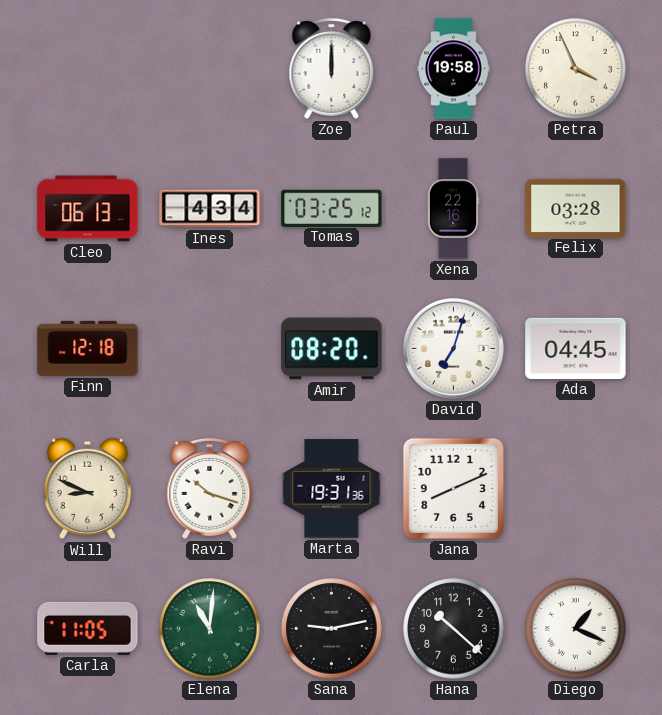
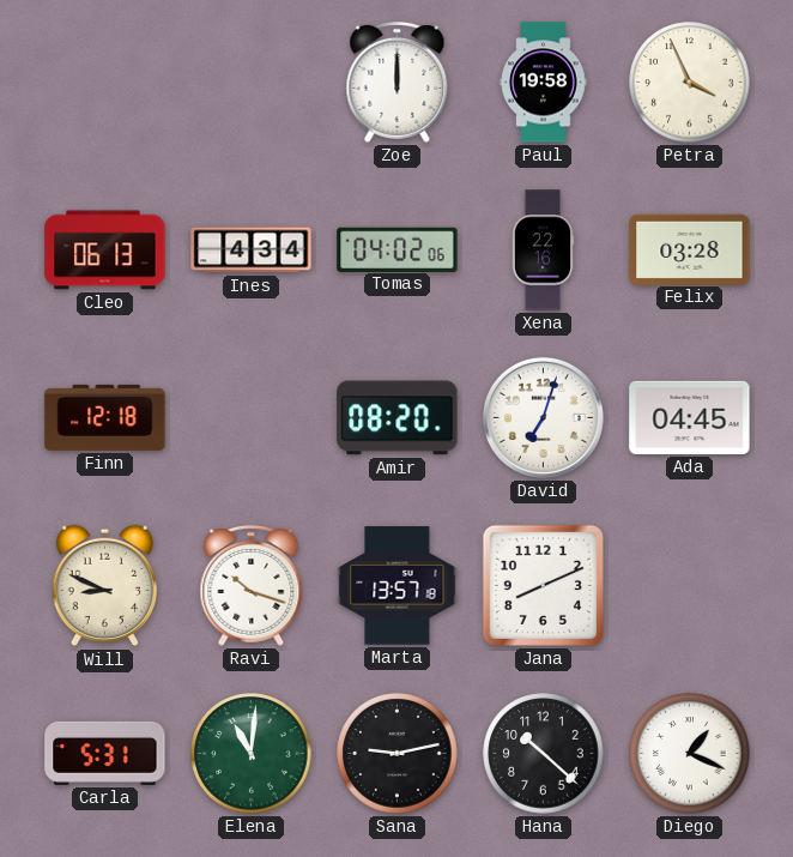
Tomas: 03:25 -> 04:02
Marta: 19:31 -> 13:57
Carla: 11:05 -> 5:31
